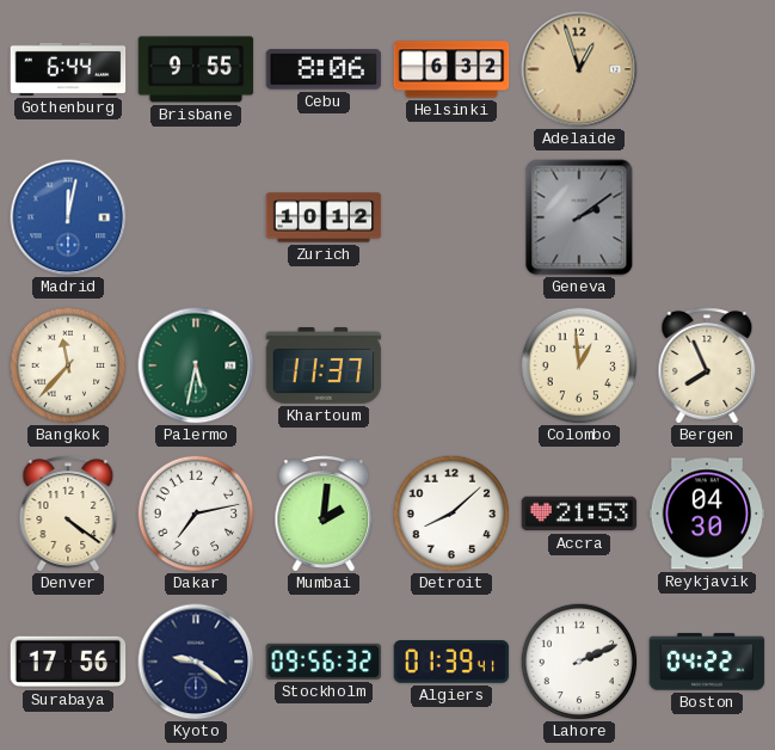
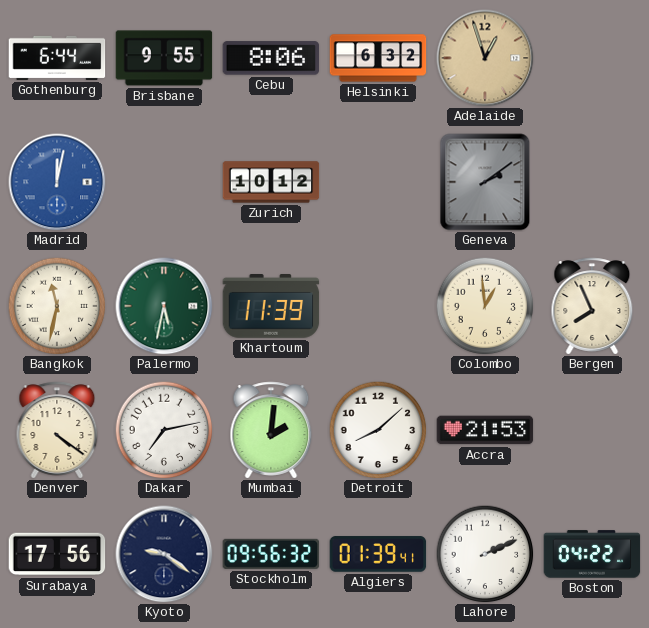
Bangkok: 11:37 -> 11:32
Khartoum: 11:37 -> 11:39
Reykjavik: 04:30 -> none
